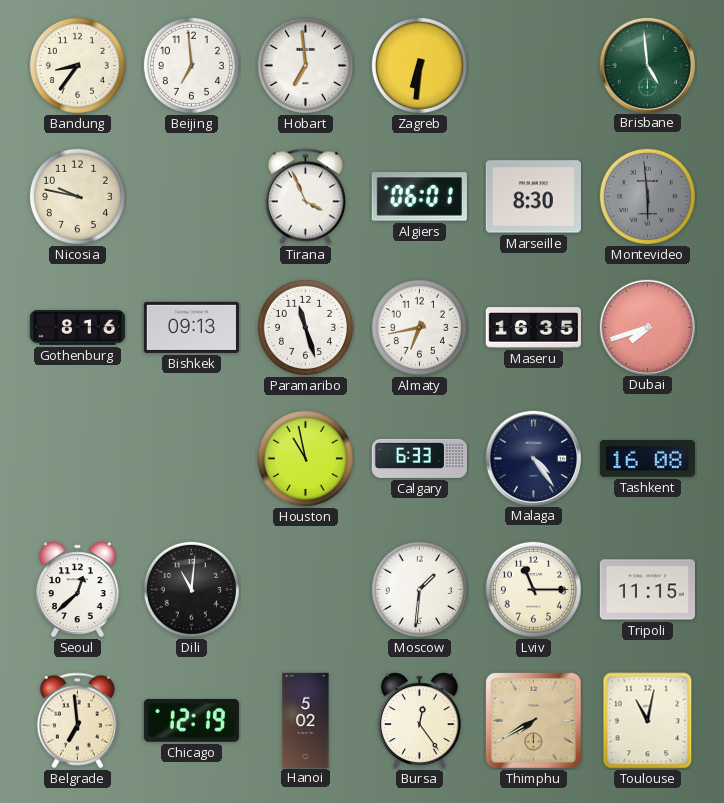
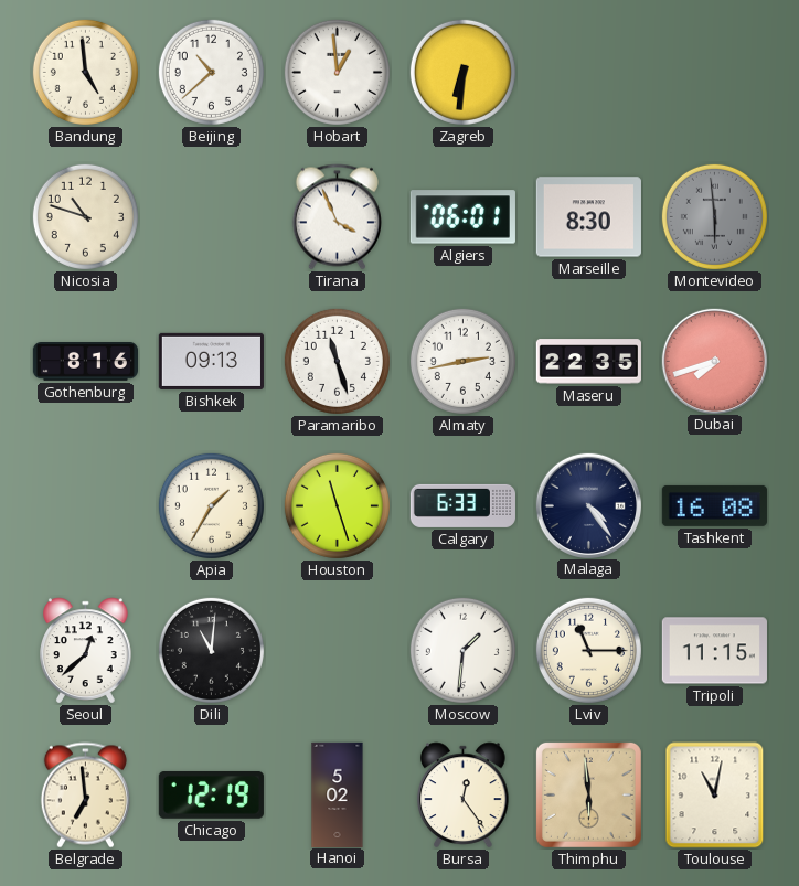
Bandung: 8:36 -> 4:59
Beijing: 6:59 -> 10:38
Hobart: 6:59 -> 12:59
Brisbane: 4:59 -> none
Nicosia: 9:47 -> 10:48
Almaty: 6:43 -> 2:43
Maseru: 16:35 -> 22:35
Apia: none -> 1:35
Houston: 10:58 -> 11:27
Thimphu: 7:40 -> 5:59
